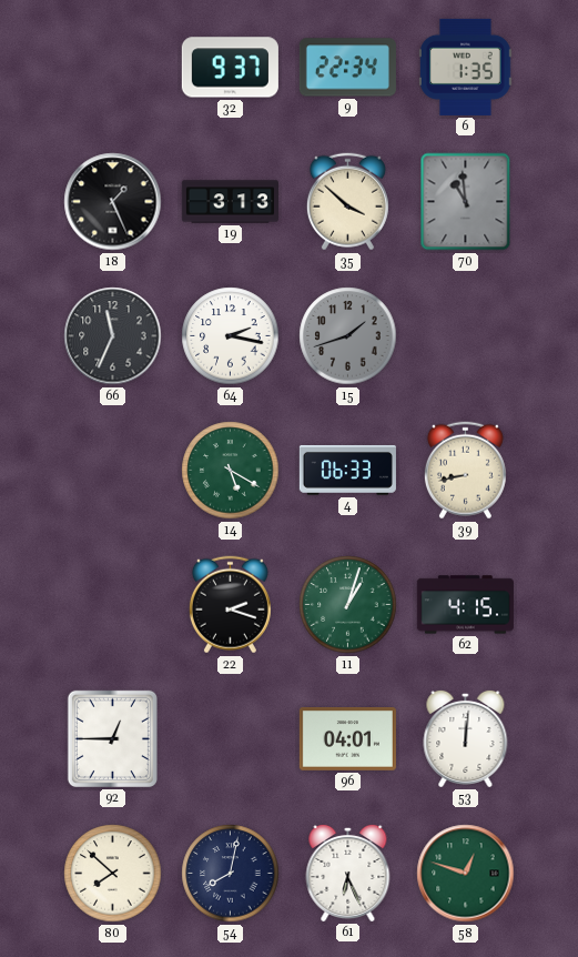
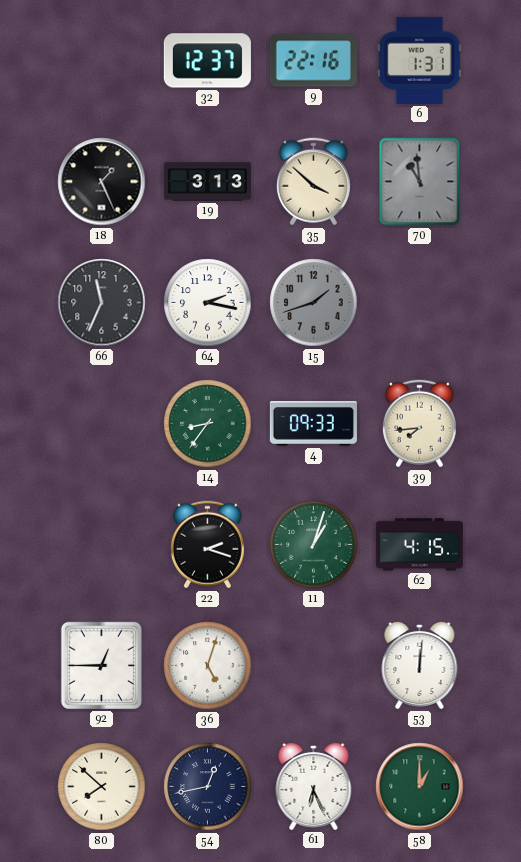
32: 9:37 -> 12:37
9: 22:34 -> 22:16
6: 1:35 -> 1:31
14: 5:20 -> 8:36
4: 06:33 -> 09:33
39: 8:43 -> 7:44
36: none -> 5:03
96: 04:01 -> none
54: 8:02 -> 12:43
58: 12:48 -> 1:00
